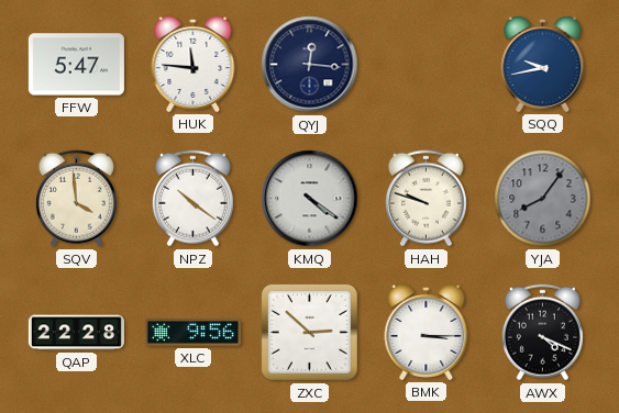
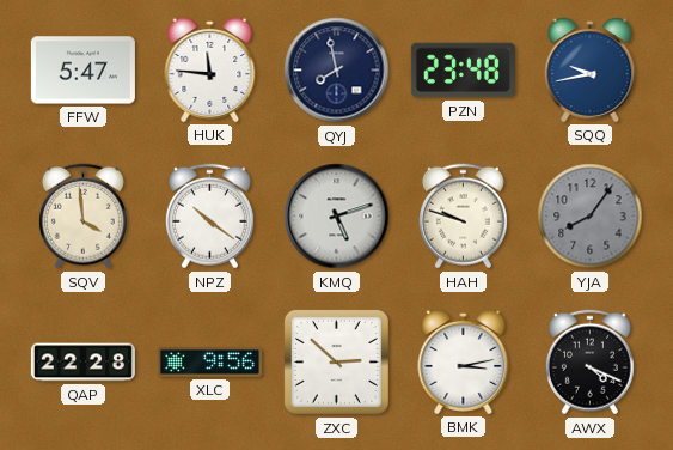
QYJ: 12:16 -> 7:58
PZN: none -> 23:48
KMQ: 4:21 -> 5:12
BMK: 3:15 -> 3:13
